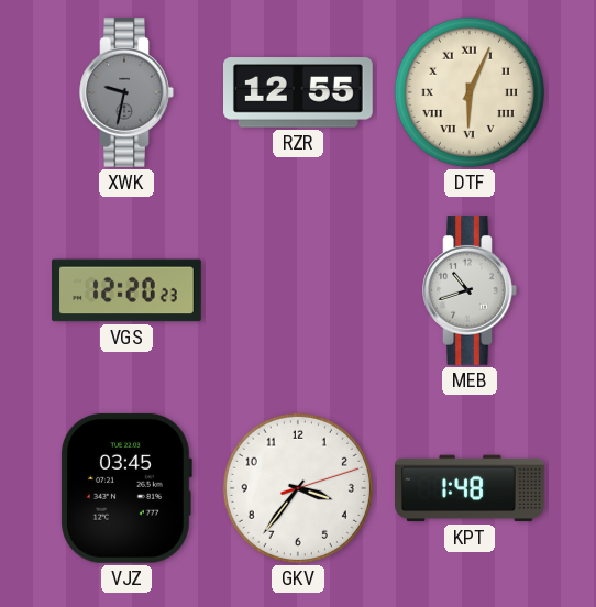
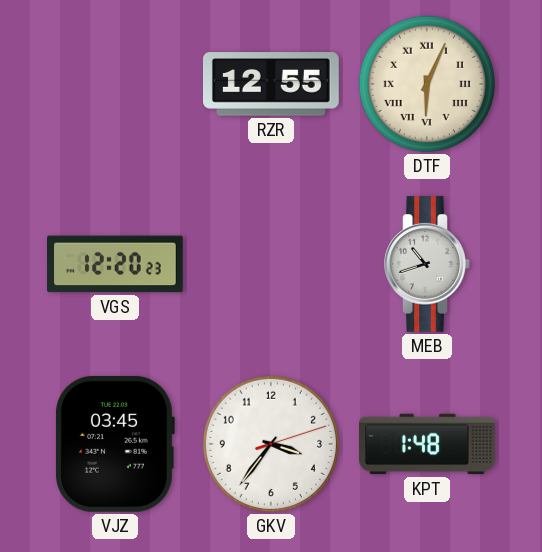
XWK: 9:32 -> none
